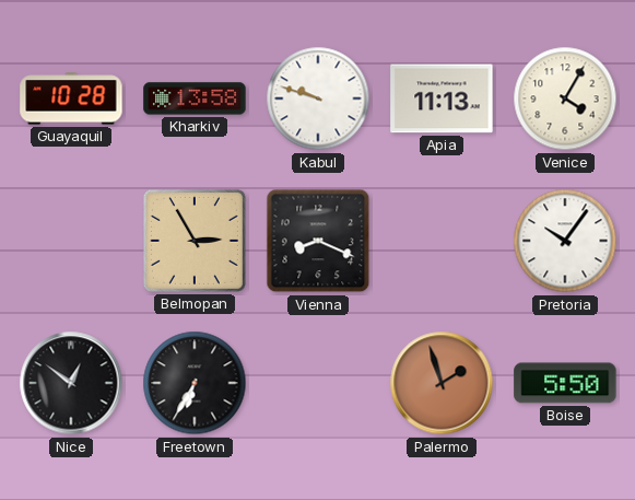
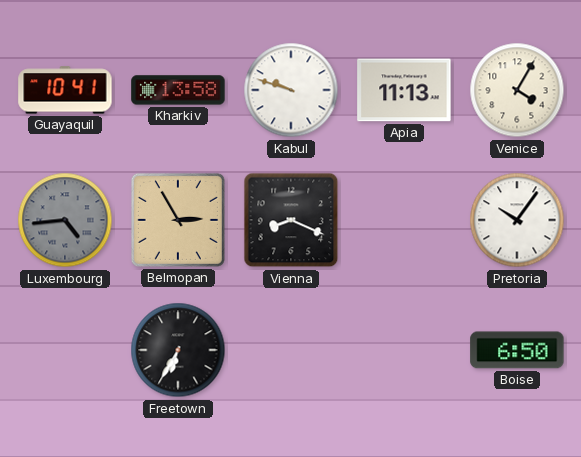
Guayaquil: 10:28 -> 10:41
Luxembourg: none -> 4:44
Nice: 12:51 -> none
Palermo: 1:57 -> none
Boise: 5:50 -> 6:50
